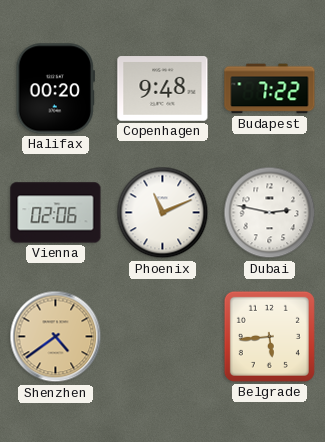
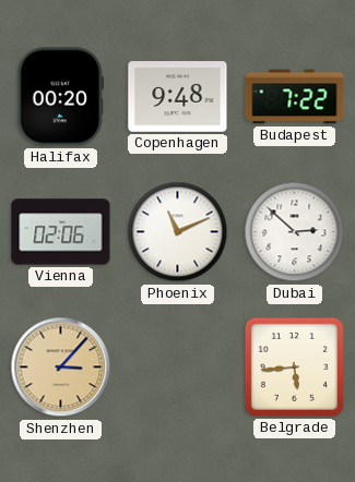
Dubai: 2:47 -> 2:52
Shenzhen: 4:39 -> 3:07
